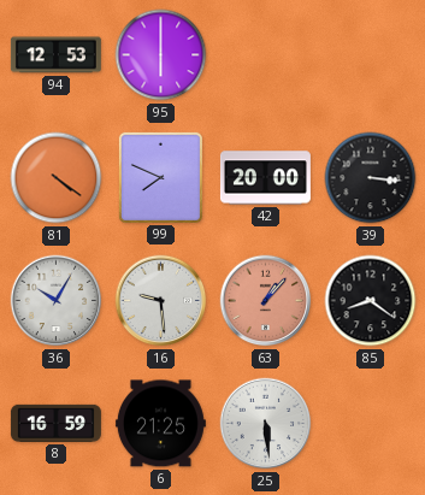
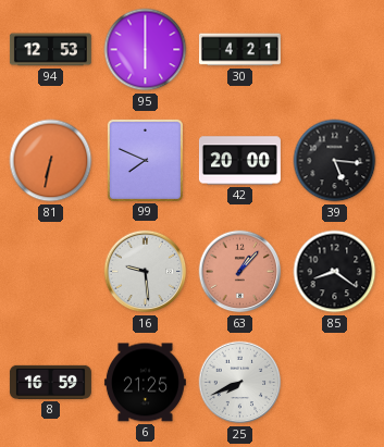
30: none -> 4:21
81: 4:21 -> 6:32
39: 3:16 -> 5:16
36: 10:05 -> none
25: 5:29 -> 7:41
